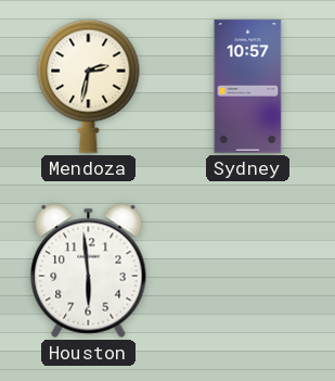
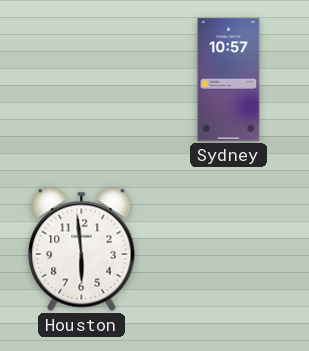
Mendoza: 2:32 -> none
